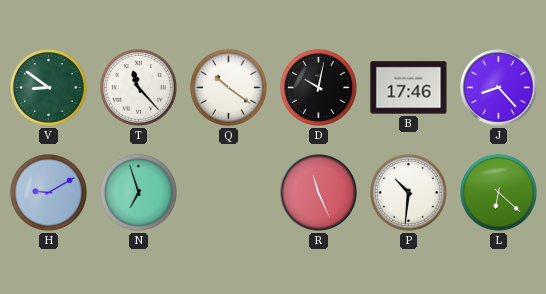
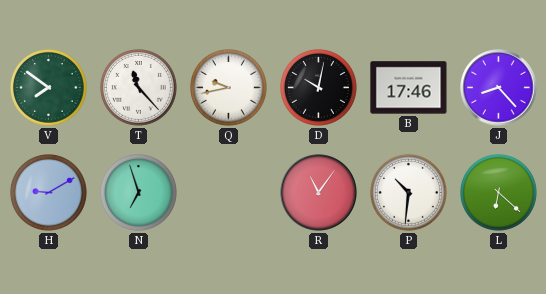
V: 8:51 -> 7:51
Q: 10:21 -> 9:43
R: 11:26 -> 11:06
